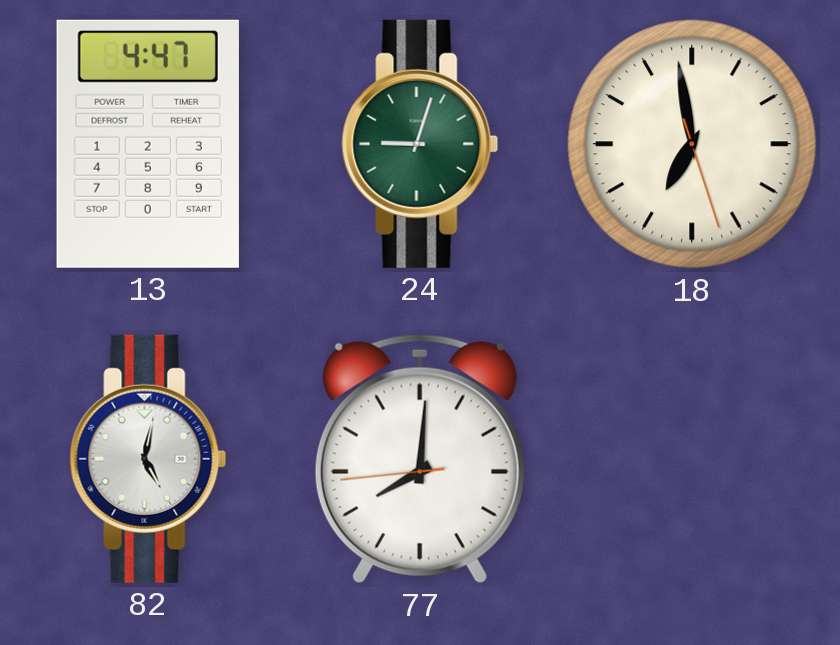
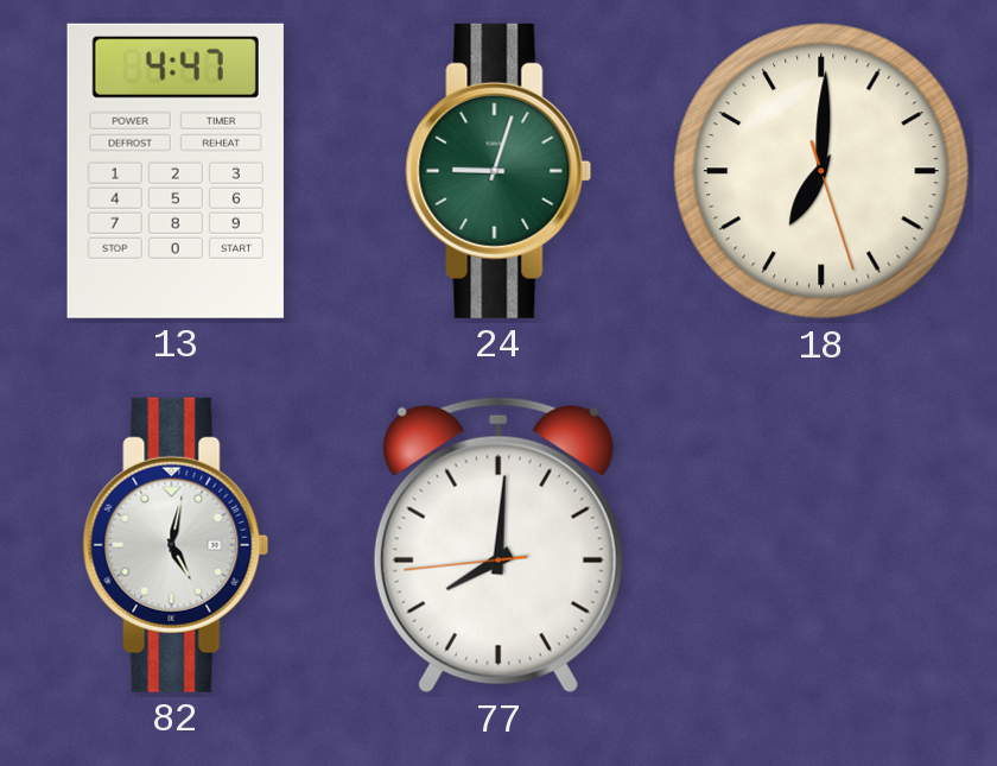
18: 6:58 -> 7:00
